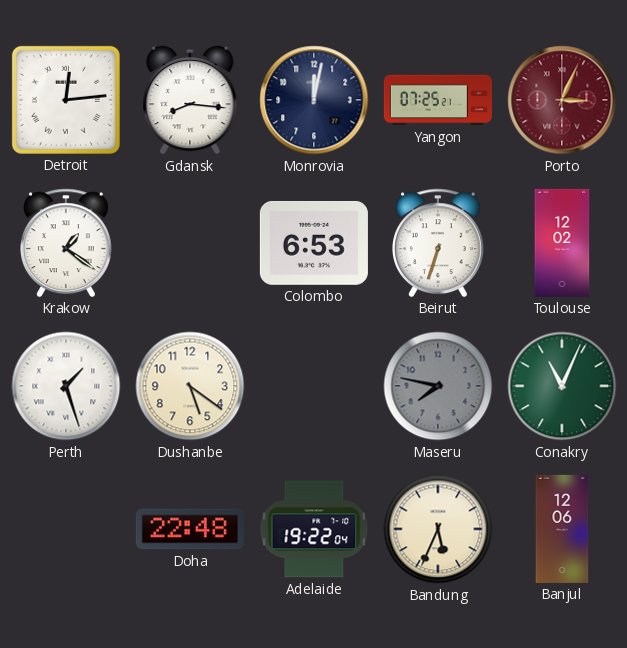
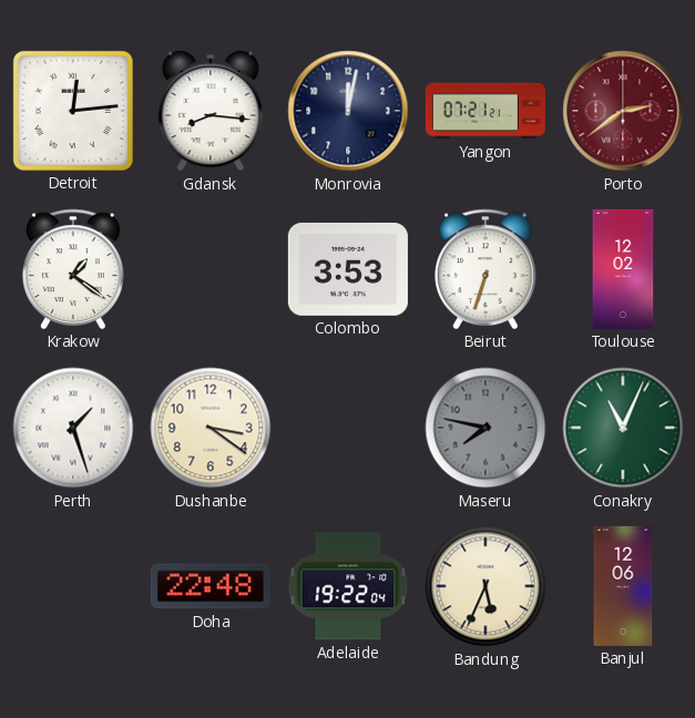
Yangon: 07:25 -> 07:21
Porto: 3:04 -> 2:39
Colombo: 6:53 -> 3:53
Dushanbe: 5:21 -> 3:21
